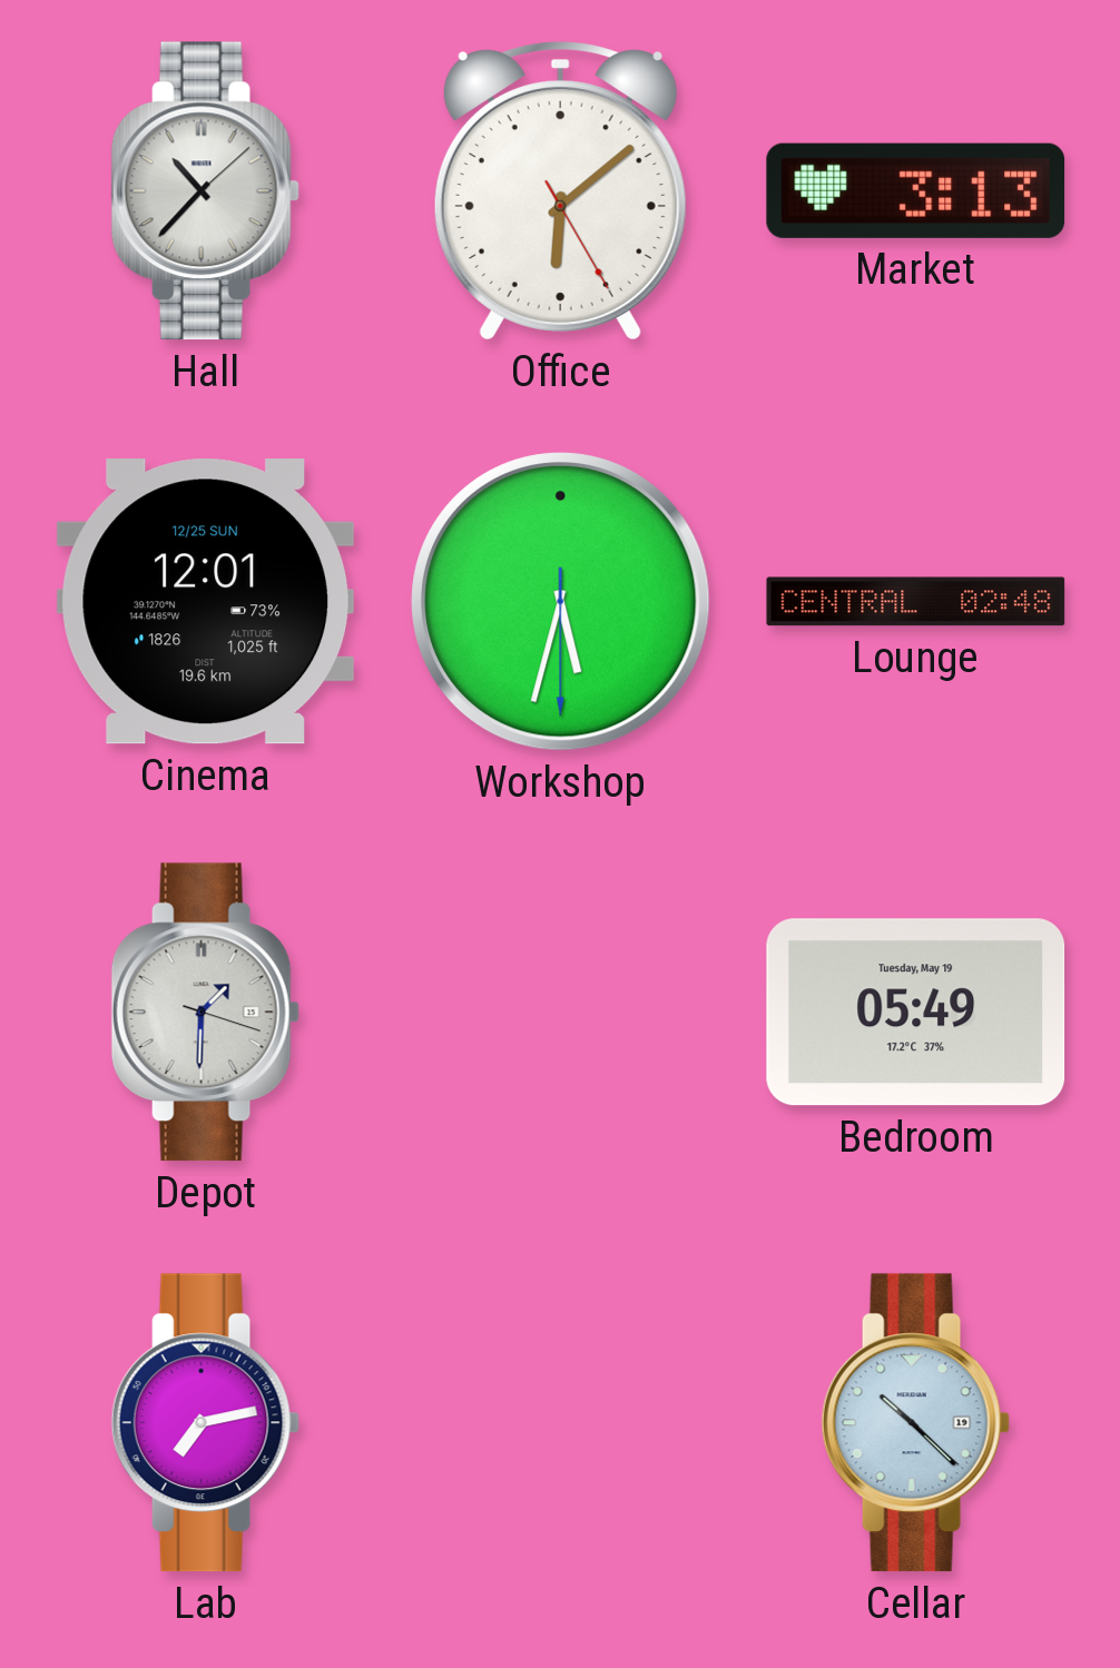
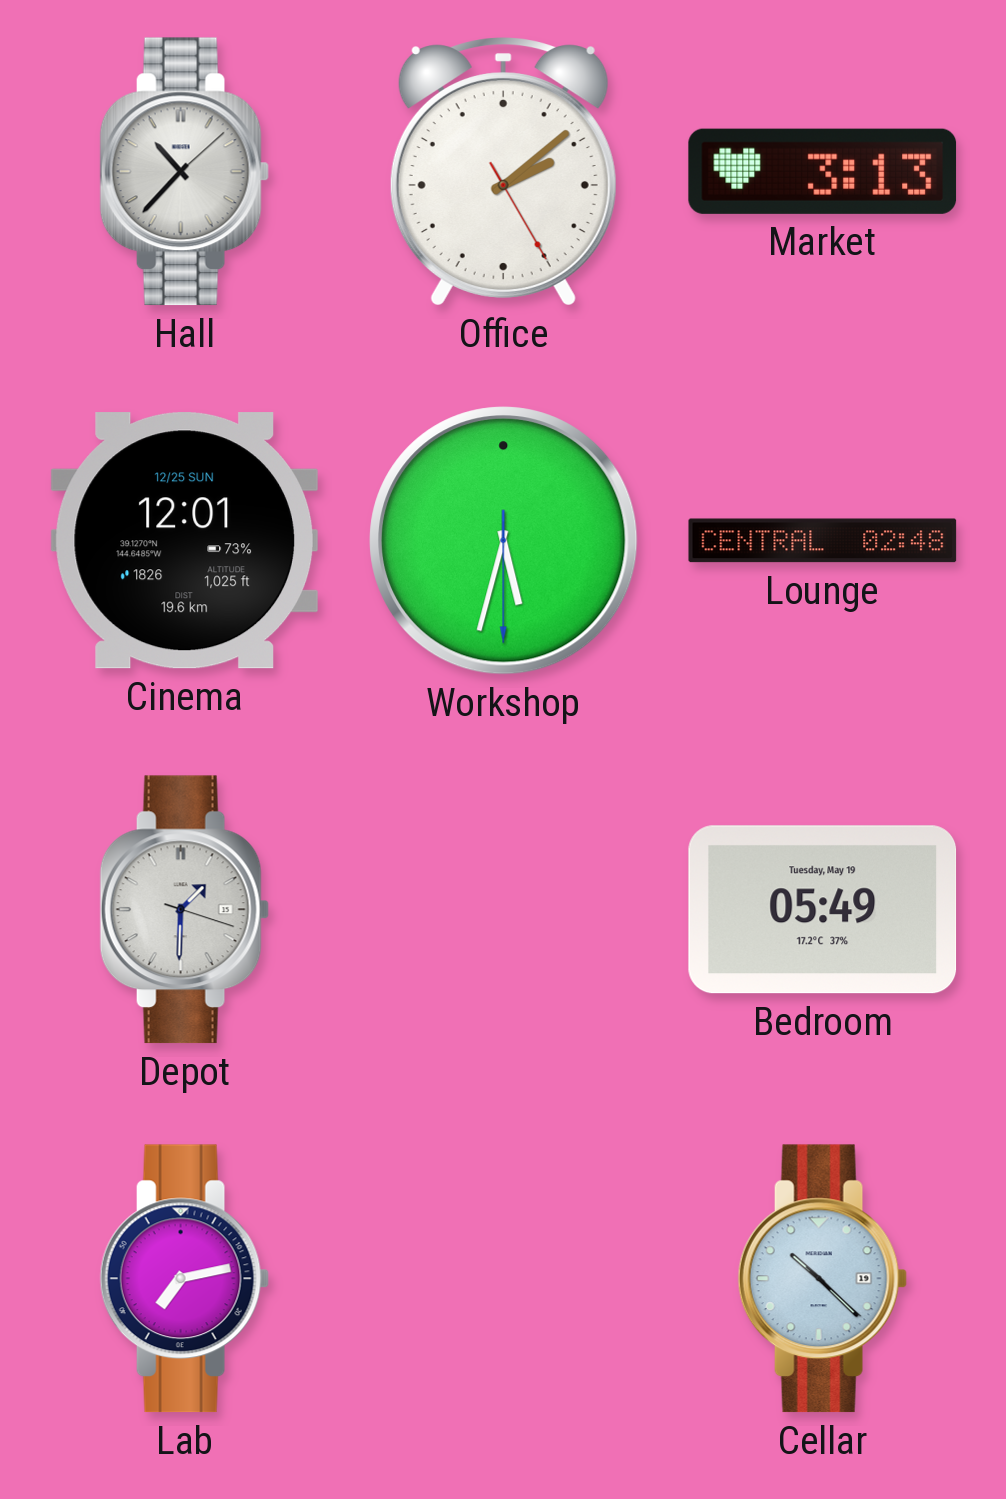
Office: 6:08 -> 2:08
